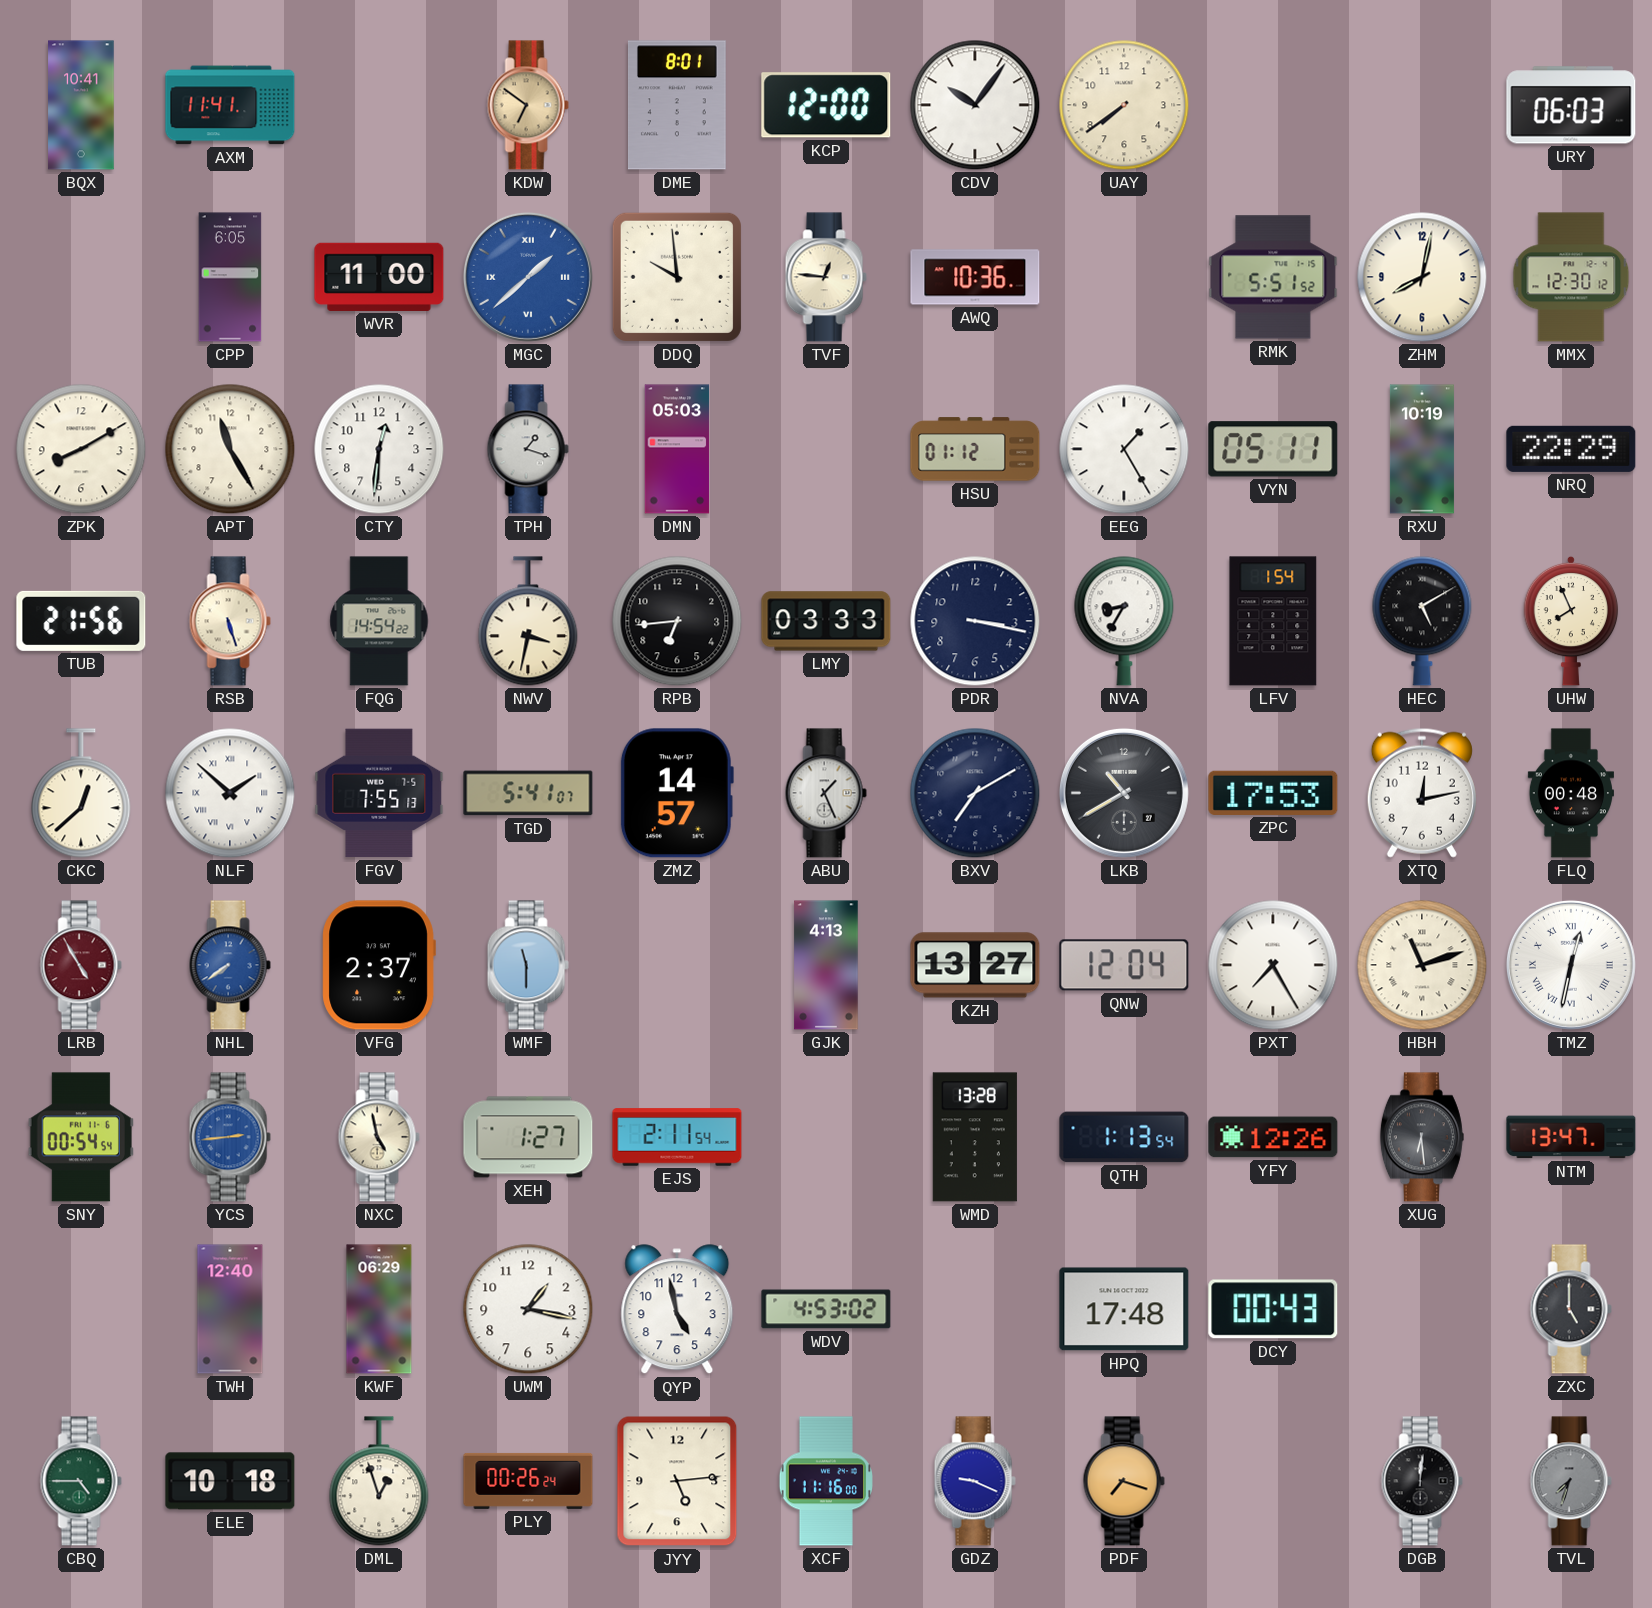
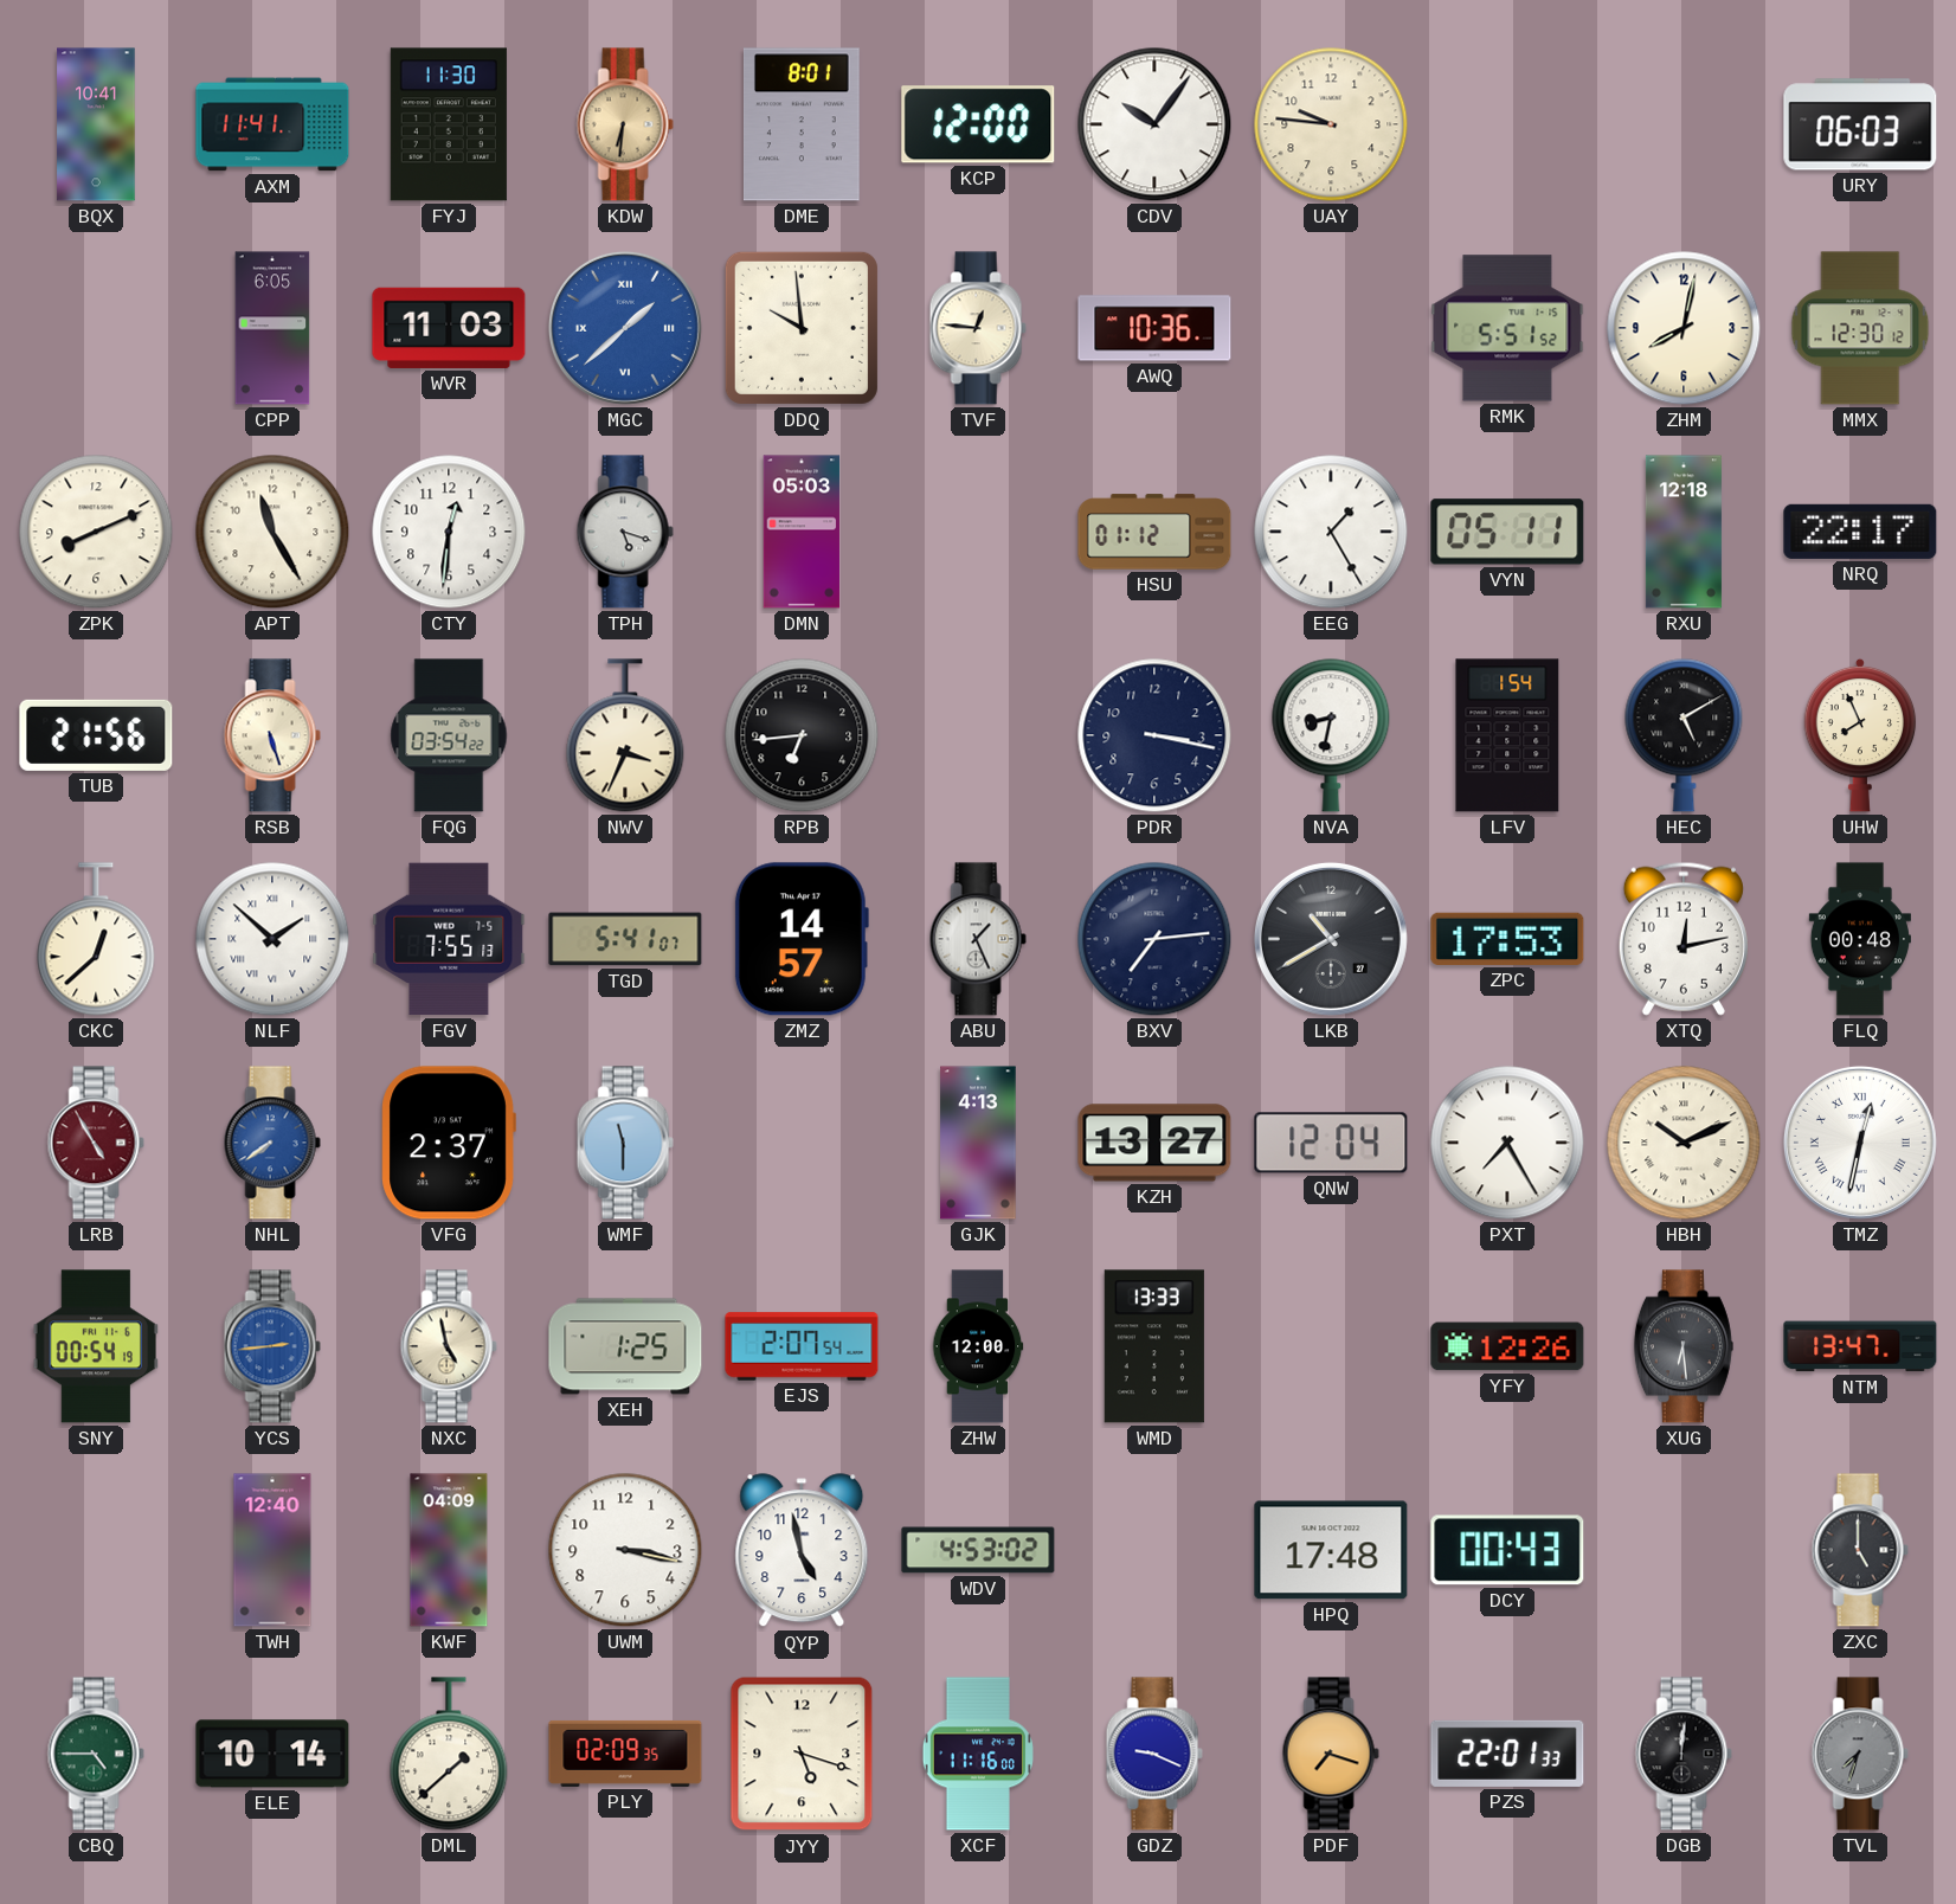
FYJ: none -> 11:30
KDW: 6:51 -> 6:31
UAY: 7:39 -> 9:46
WVR: 11:00 -> 11:03
ZPK: 8:10 -> 8:11
TPH: 1:18 -> 5:18
RXU: 10:19 -> 12:18
NRQ: 22:29 -> 22:17
FQG: 14:54 -> 03:54
NWV: 3:32 -> 3:34
LMY: 03:33 -> none
NVA: 8:35 -> 8:32
BXV: 7:10 -> 7:14
HBH: 11:12 -> 10:11
SNY: 00:54:54 -> 00:54:19
XEH: 1:27 -> 1:25
EJS: 2:11 -> 2:07
ZHW: none -> 12:00
WMD: 13:28 -> 13:33
QTH: 1:13 -> none
KWF: 06:29 -> 04:09
UWM: 1:17 -> 3:17
ELE: 10:18 -> 10:14
DML: 12:57 -> 1:38
PLY: 00:26 -> 02:09
JYY: 5:14 -> 5:18
PZS: none -> 22:01
